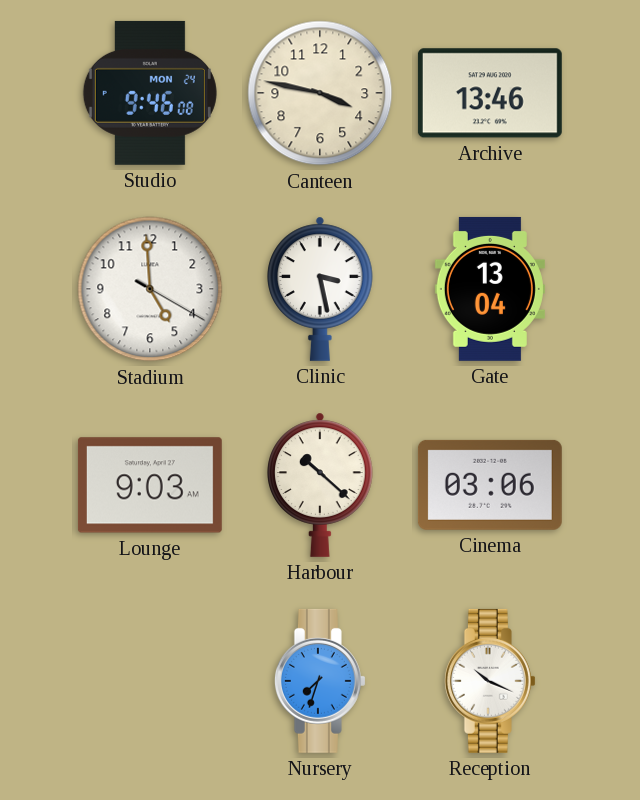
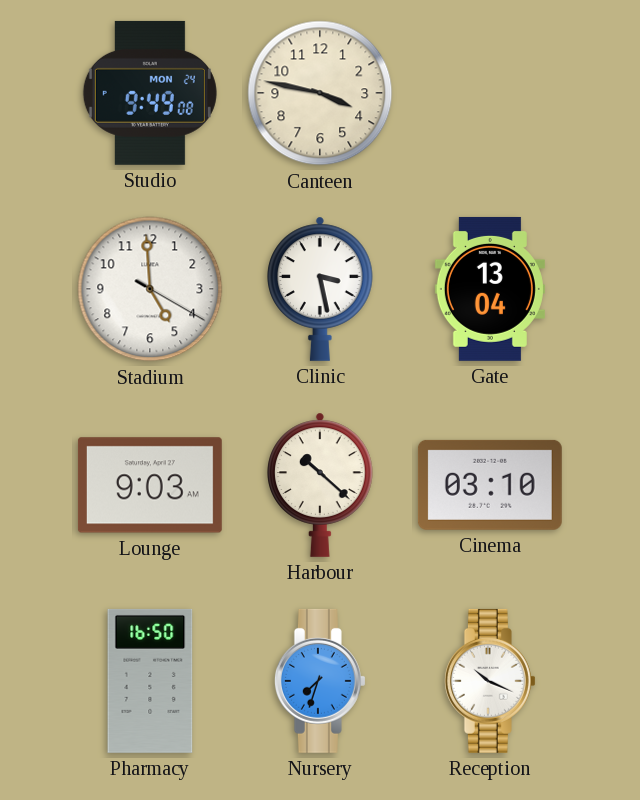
Studio: 9:46 -> 9:49
Archive: 13:46 -> none
Cinema: 03:06 -> 03:10
Pharmacy: none -> 16:50
